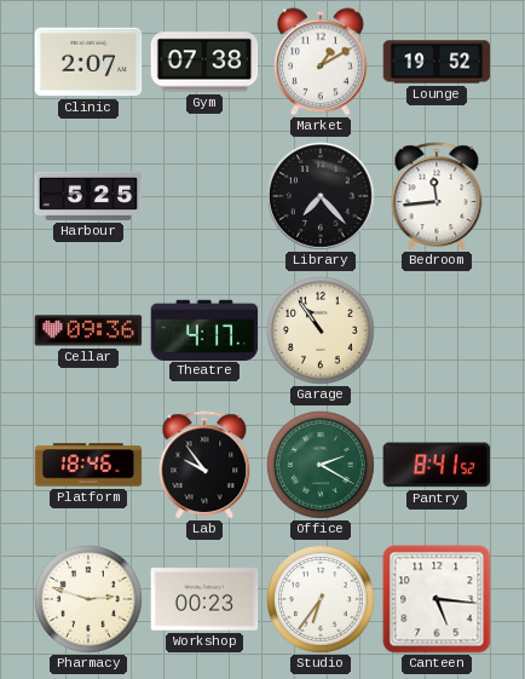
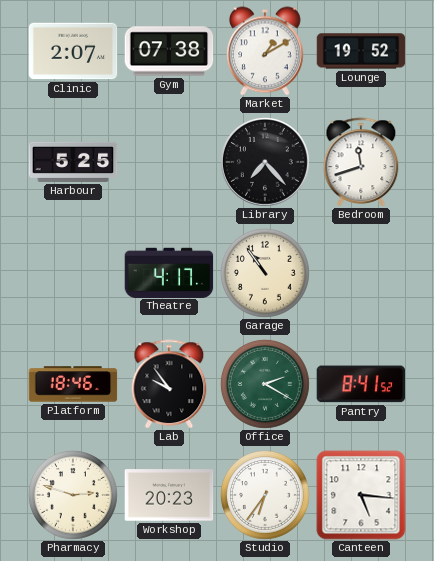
Bedroom: 11:44 -> 11:42
Cellar: 09:36 -> none
Workshop: 00:23 -> 20:23
